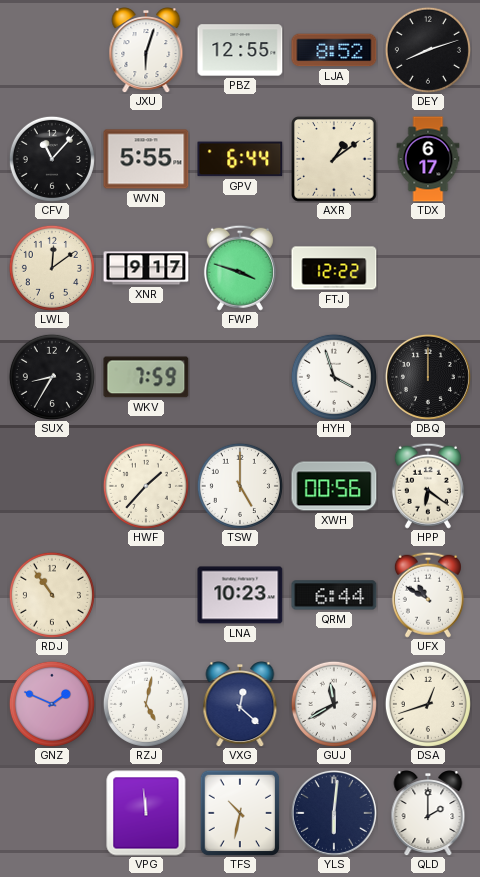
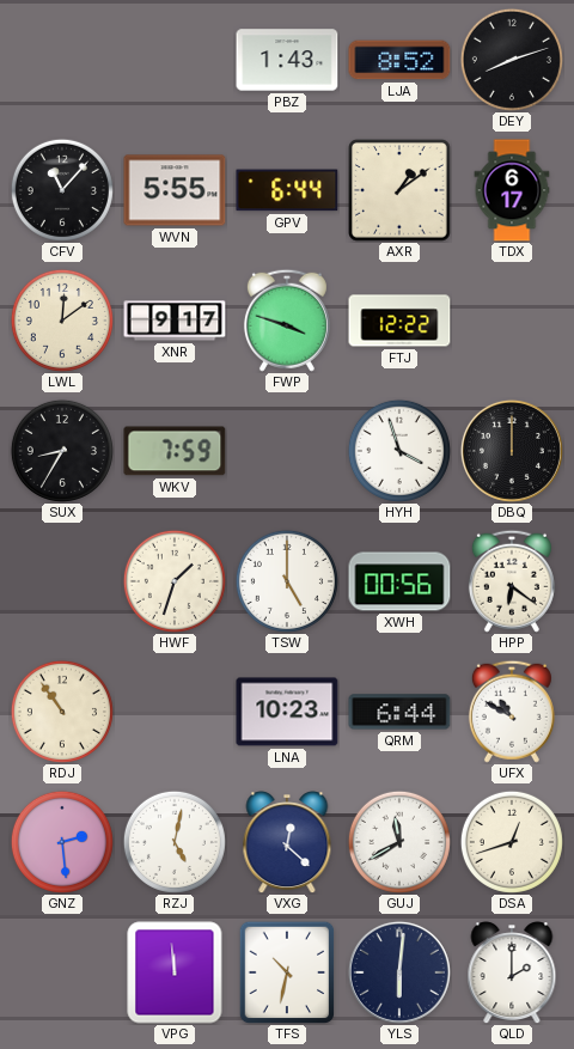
JXU: 6:03 -> none
PBZ: 12:55 -> 1:43
HWF: 1:37 -> 1:33
GNZ: 1:49 -> 2:29
